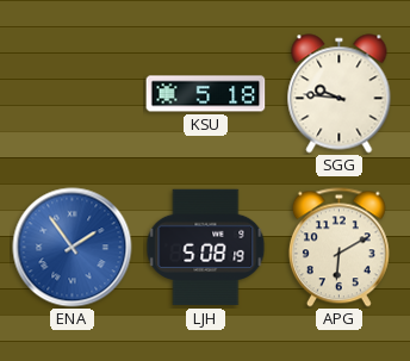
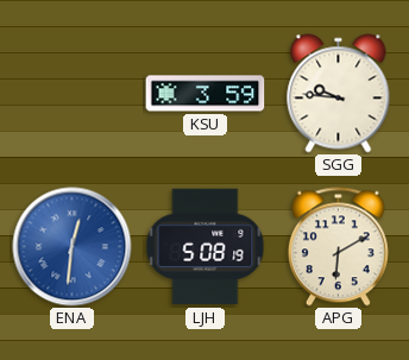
KSU: 5:18 -> 3:59
ENA: 1:54 -> 12:31
